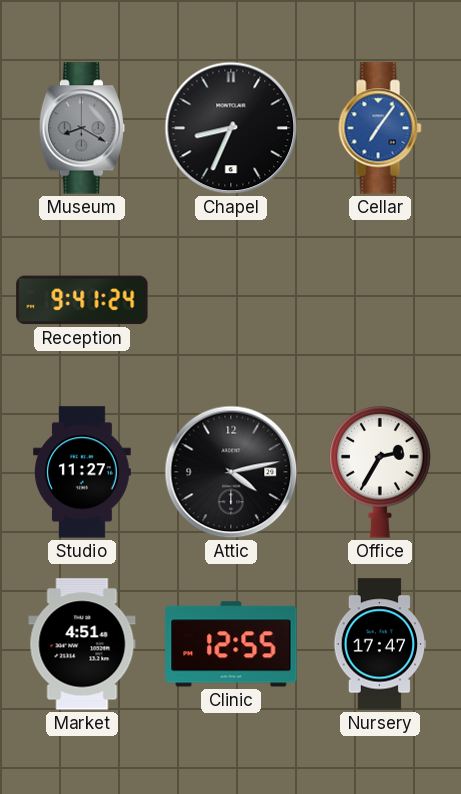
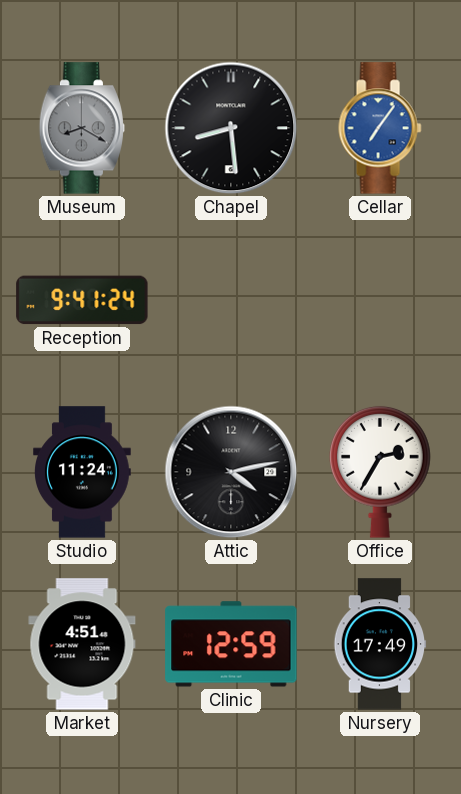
Chapel: 8:34 -> 8:29
Studio: 11:27 -> 11:24
Clinic: 12:55 -> 12:59
Nursery: 17:47 -> 17:49
